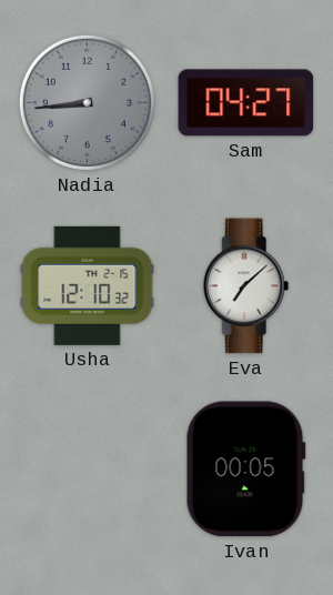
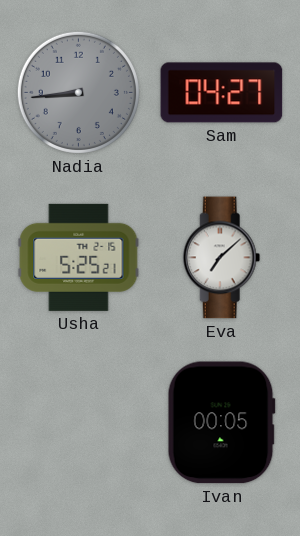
Usha: 12:10 -> 5:25
